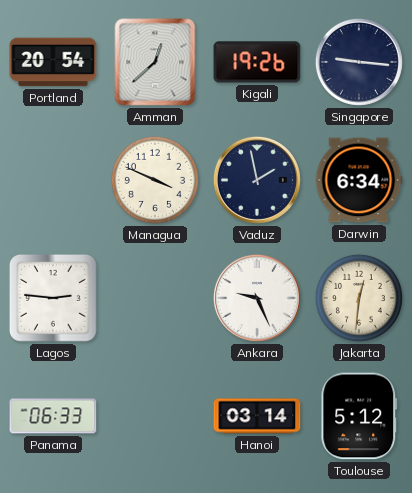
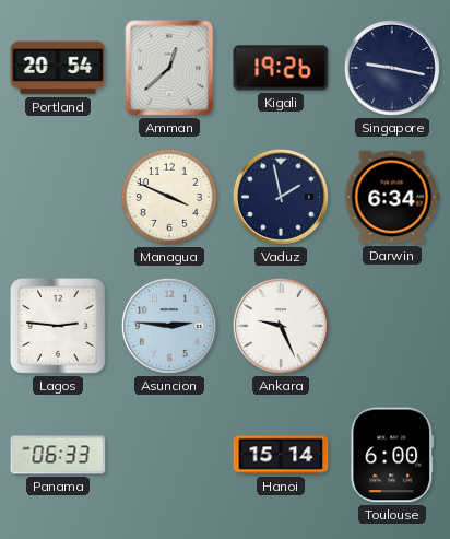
Singapore: 9:16 -> 9:17
Asuncion: none -> 2:46
Jakarta: 12:31 -> none
Hanoi: 03:14 -> 15:14
Toulouse: 5:12 -> 6:00
